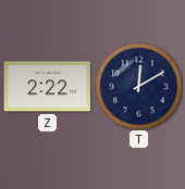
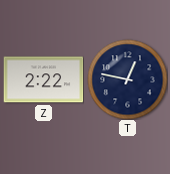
T: 12:10 -> 12:47
